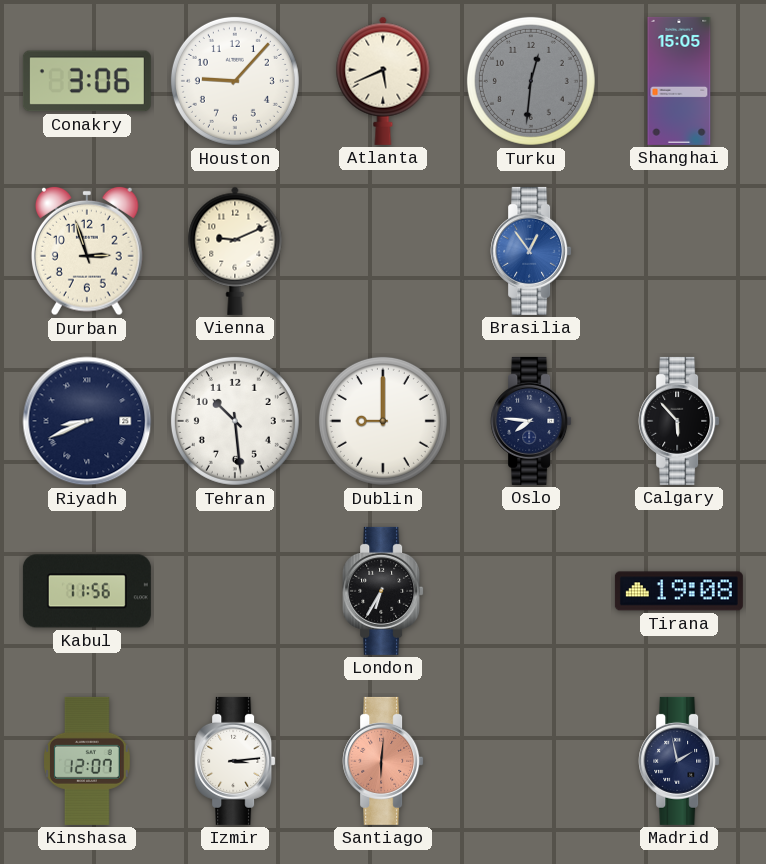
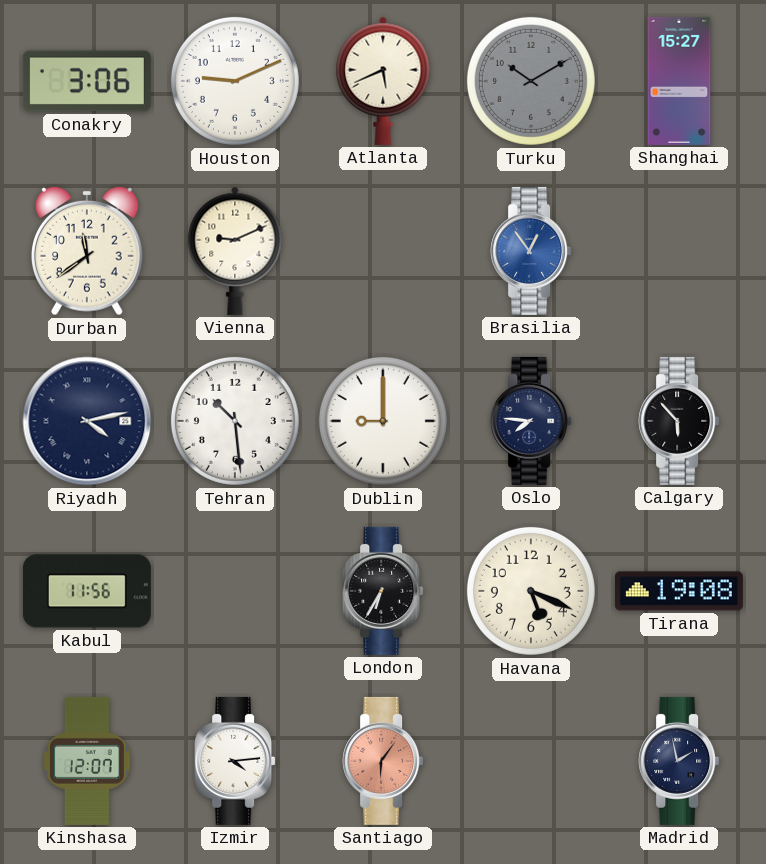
Houston: 9:07 -> 9:11
Turku: 12:31 -> 10:10
Shanghai: 15:05 -> 15:27
Durban: 2:57 -> 11:39
Riyadh: 8:41 -> 4:13
Havana: none -> 5:19
Izmir: 3:14 -> 4:14
Santiago: 6:01 -> 6:06
